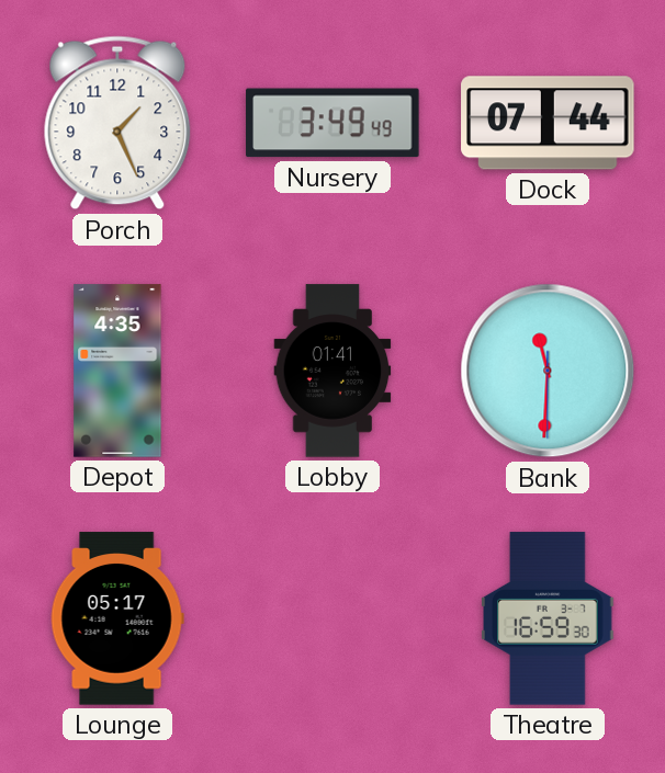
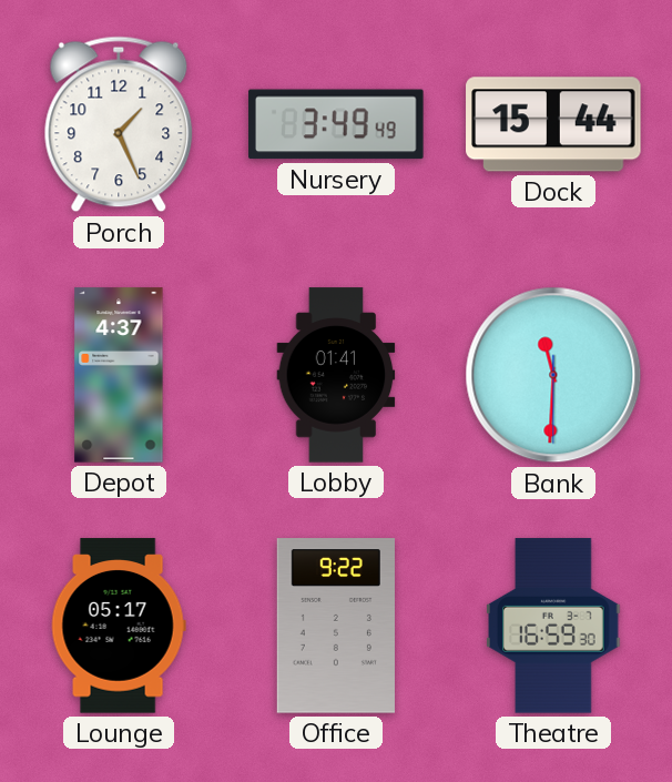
Dock: 07:44 -> 15:44
Depot: 4:35 -> 4:37
Office: none -> 9:22
